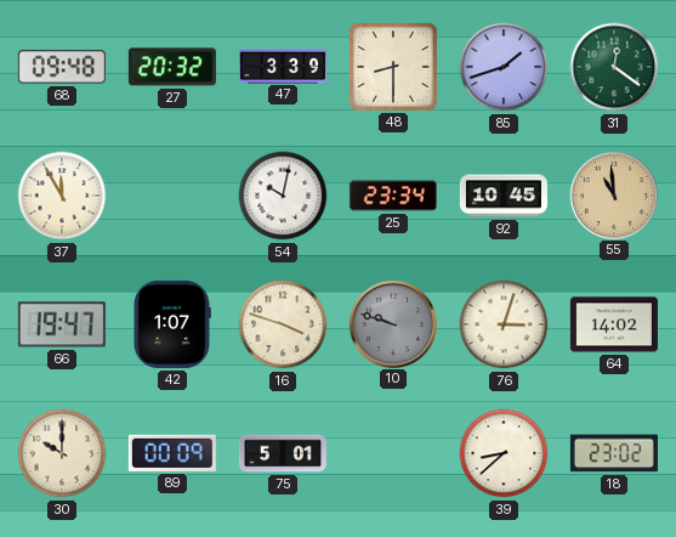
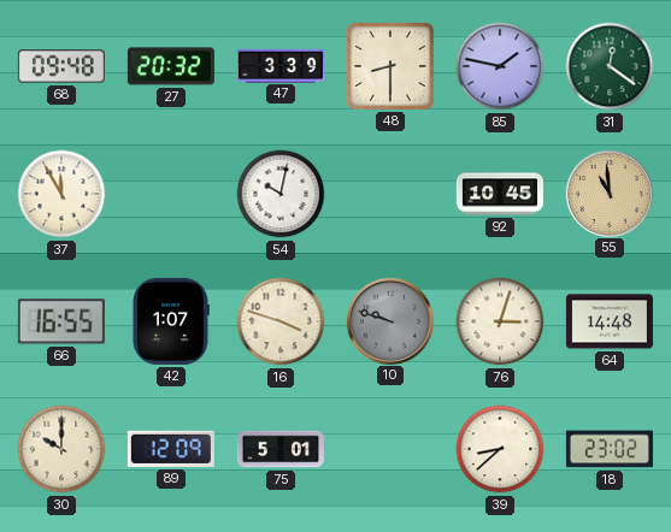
85: 1:42 -> 1:47
25: 23:34 -> none
66: 19:47 -> 16:55
64: 14:02 -> 14:48
89: 00:09 -> 12:09
